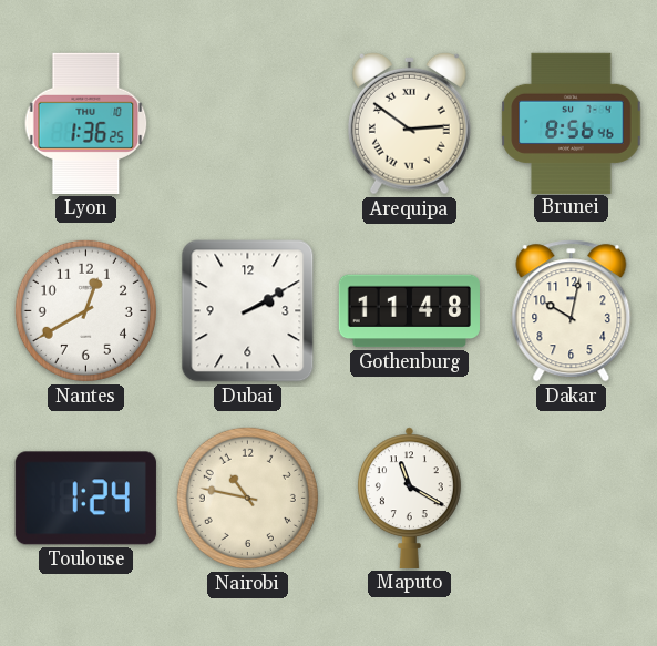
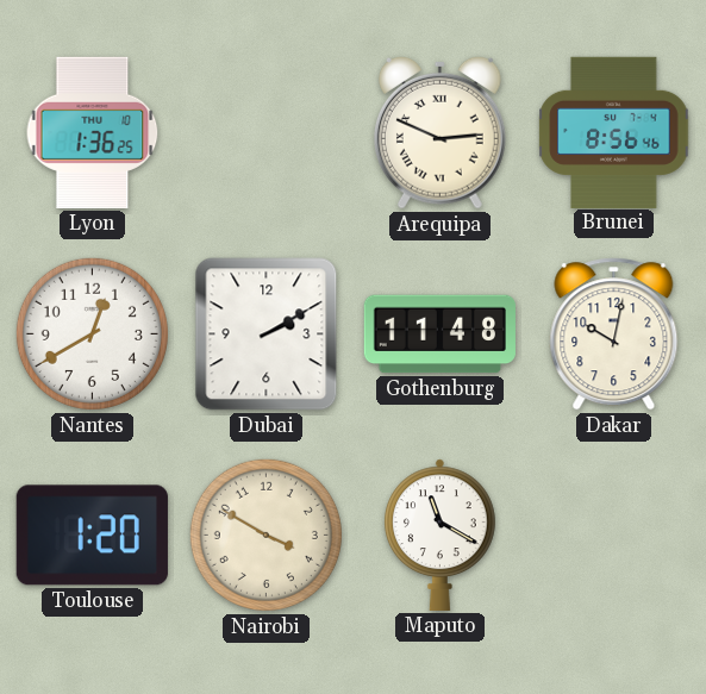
Arequipa: 2:51 -> 2:49
Toulouse: 1:24 -> 1:20
Nairobi: 10:47 -> 3:50
